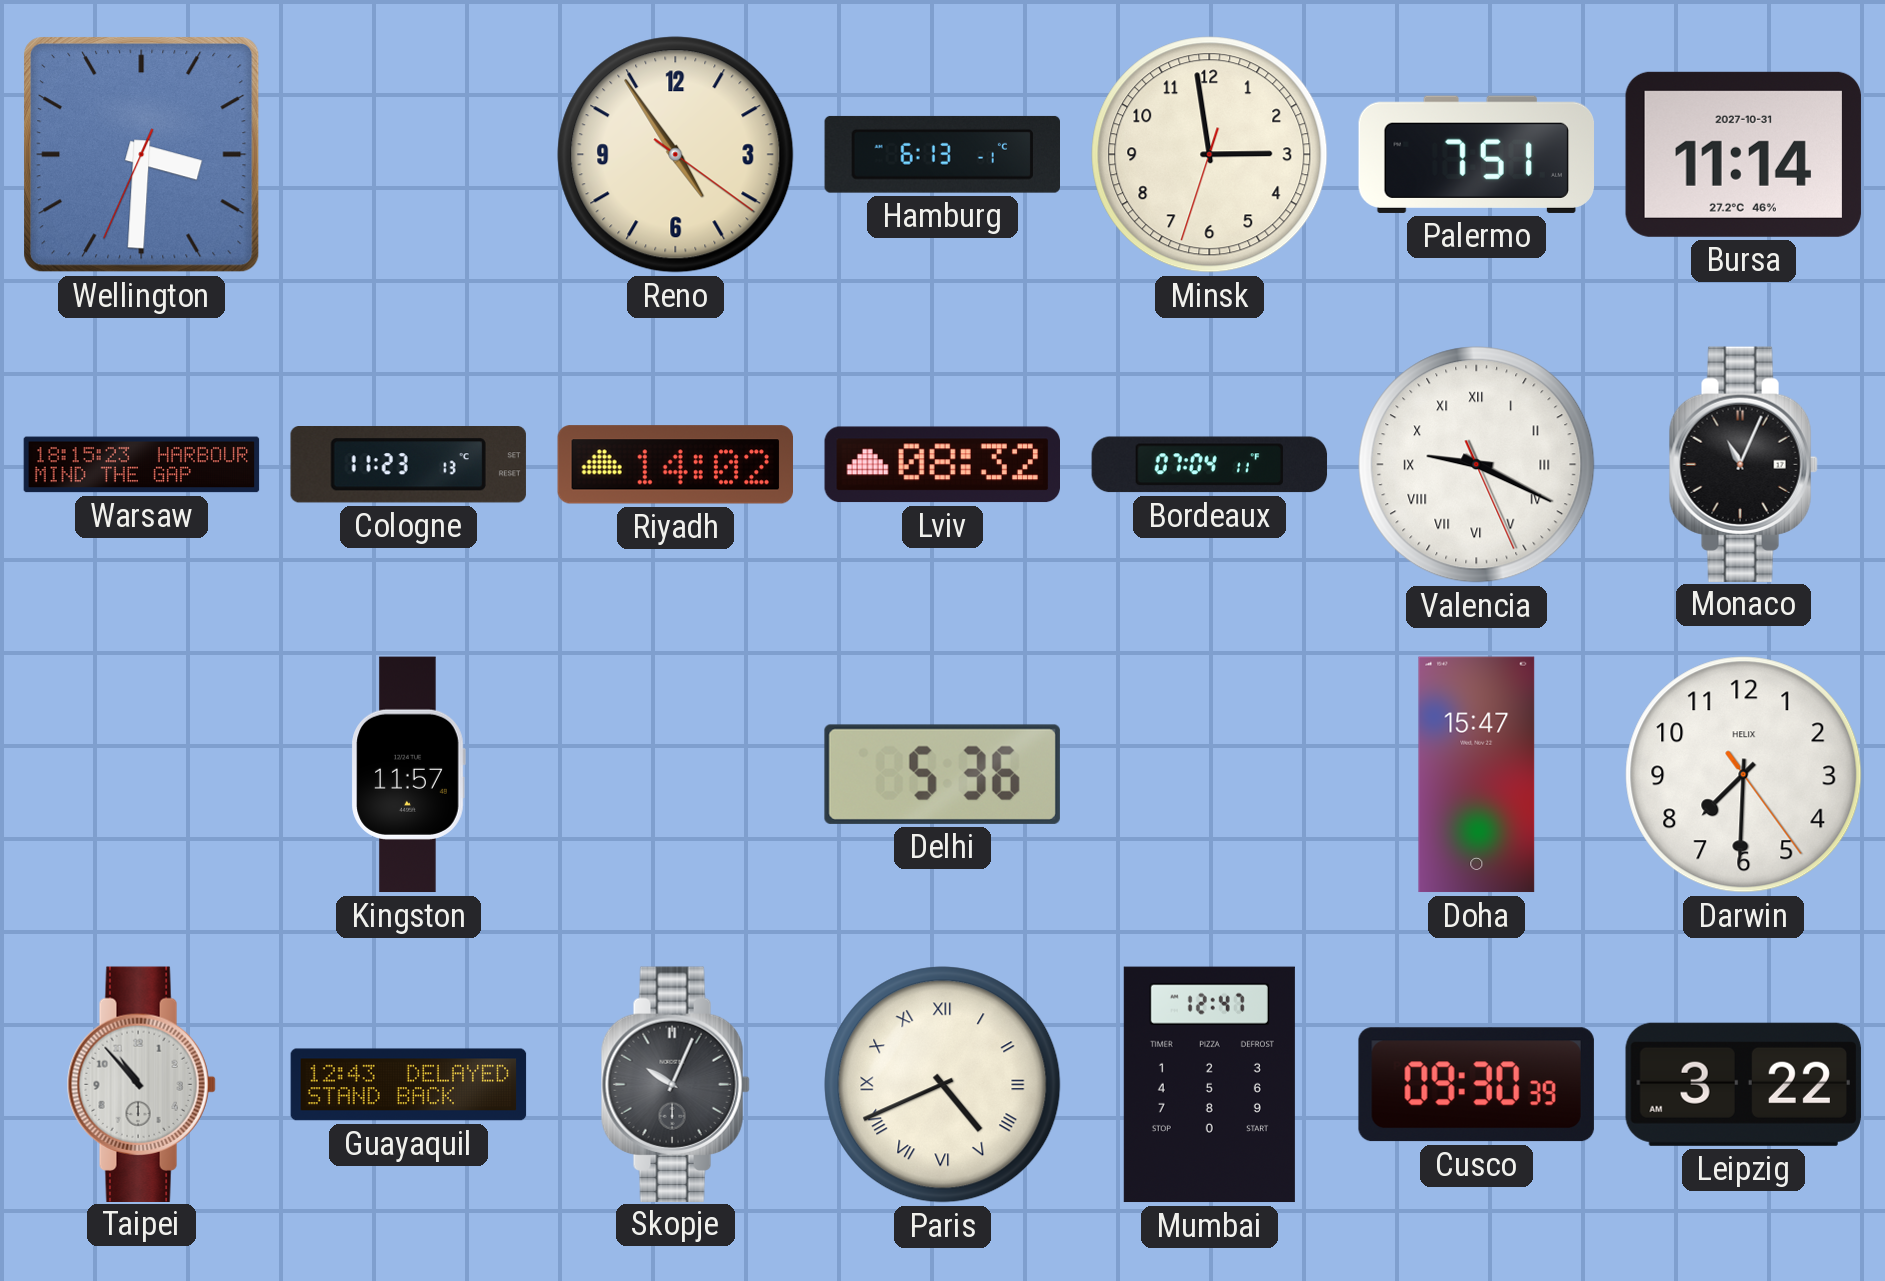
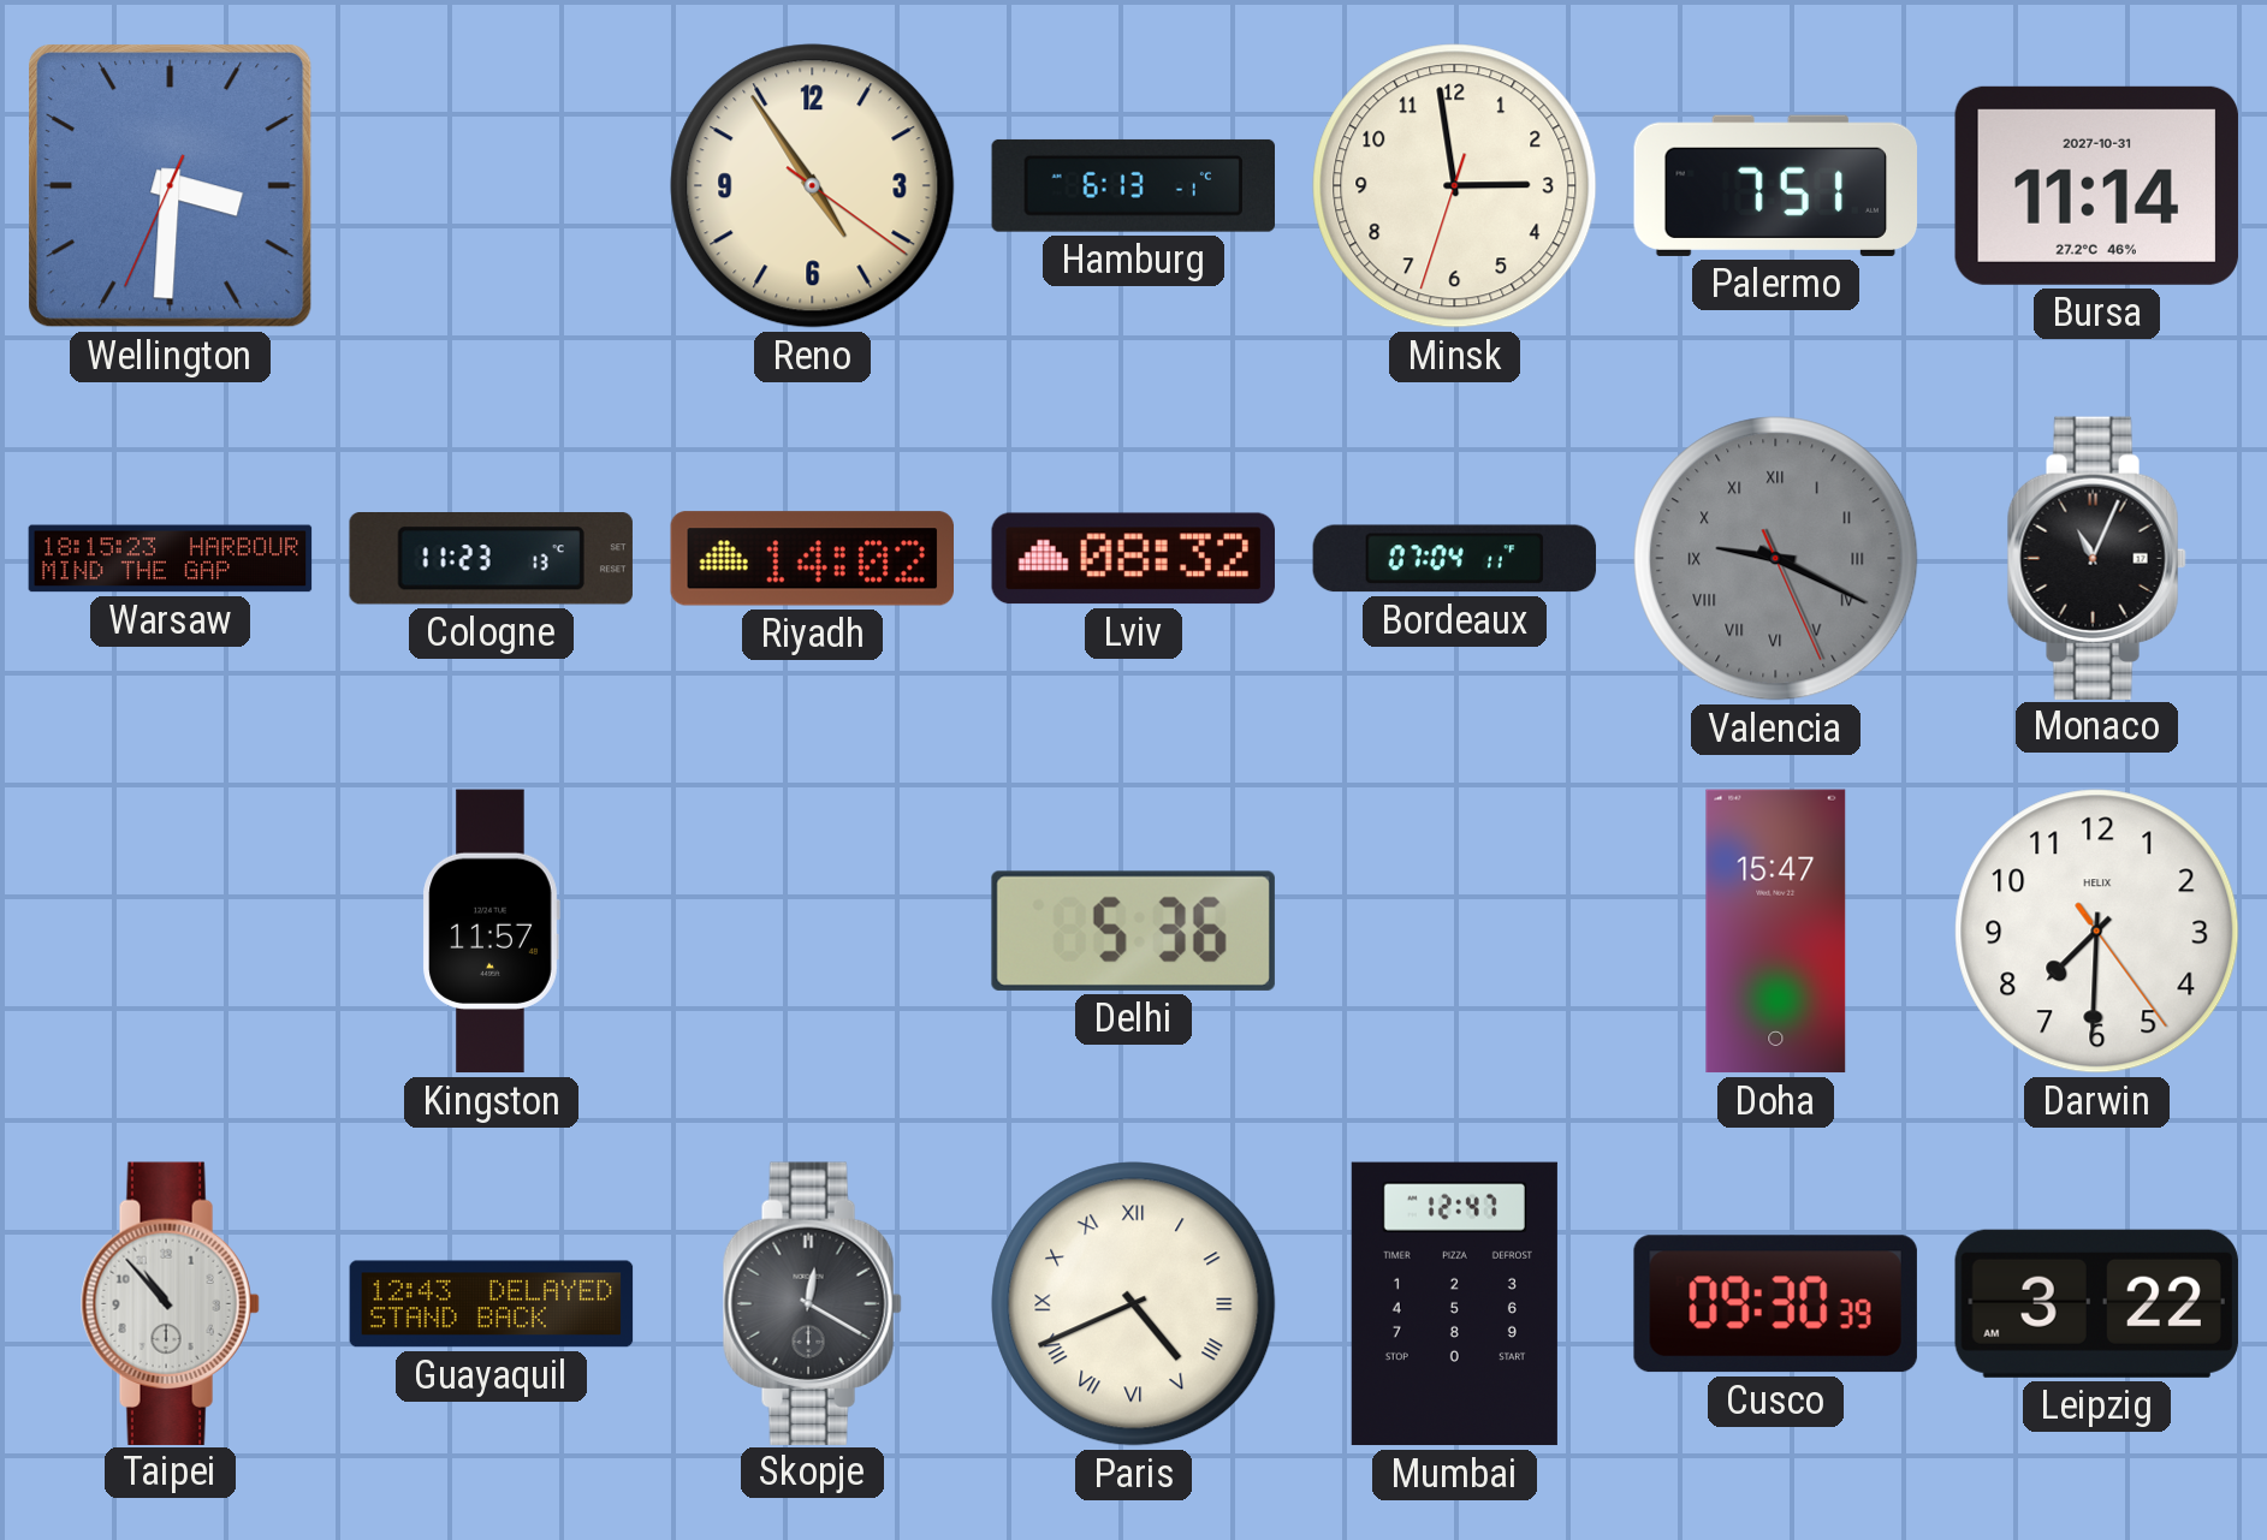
Valencia dial: white -> grey
Skopje: 10:04 -> 12:20
